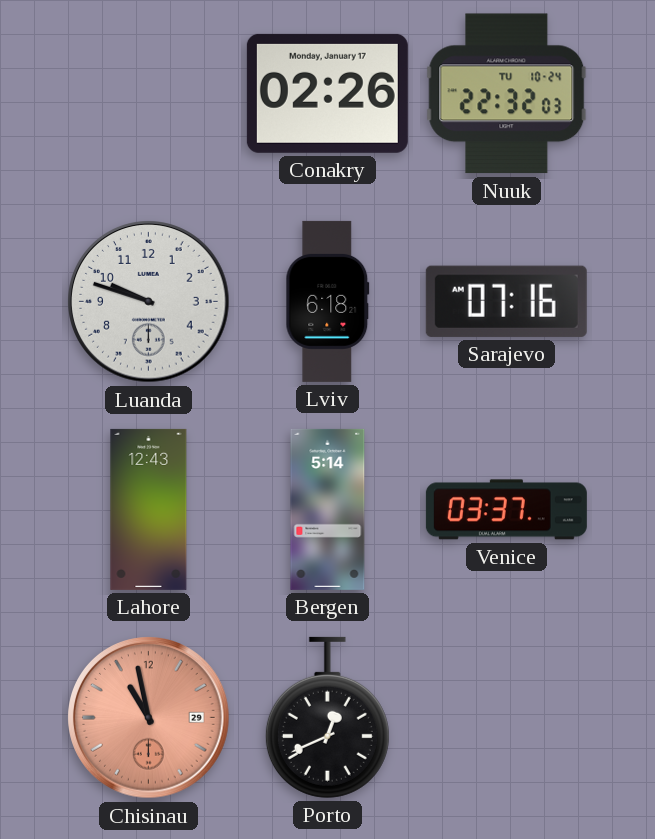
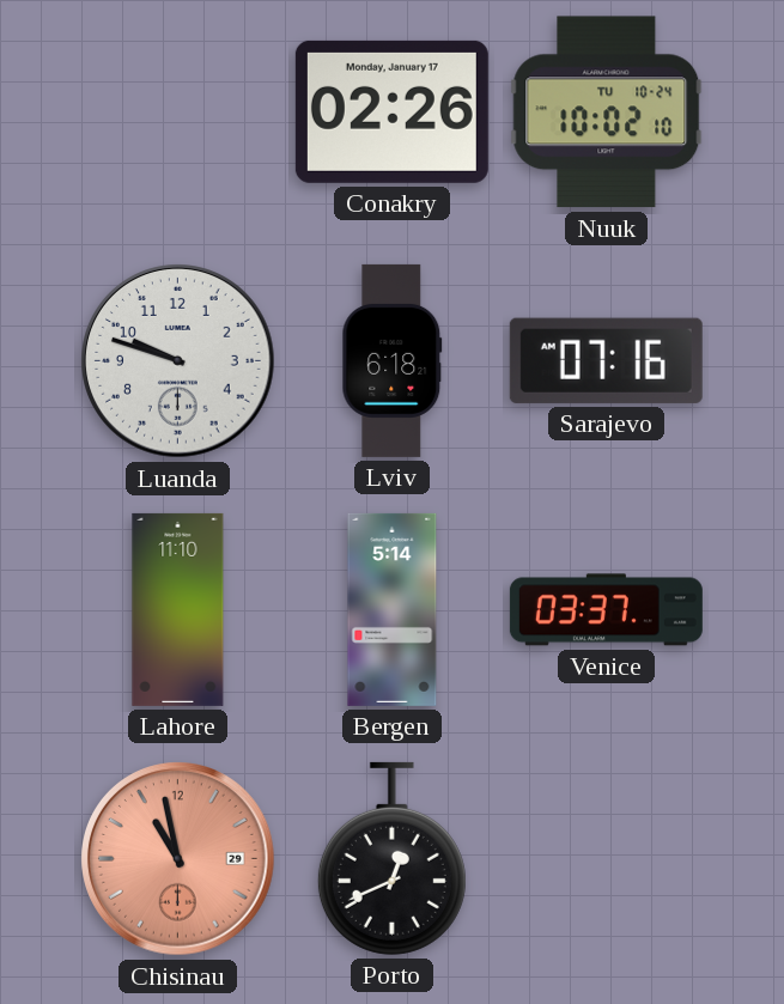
Nuuk: 22:32 -> 10:02
Lahore: 12:43 -> 11:10
